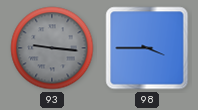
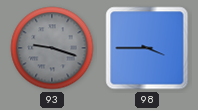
93: 9:16 -> 9:18
